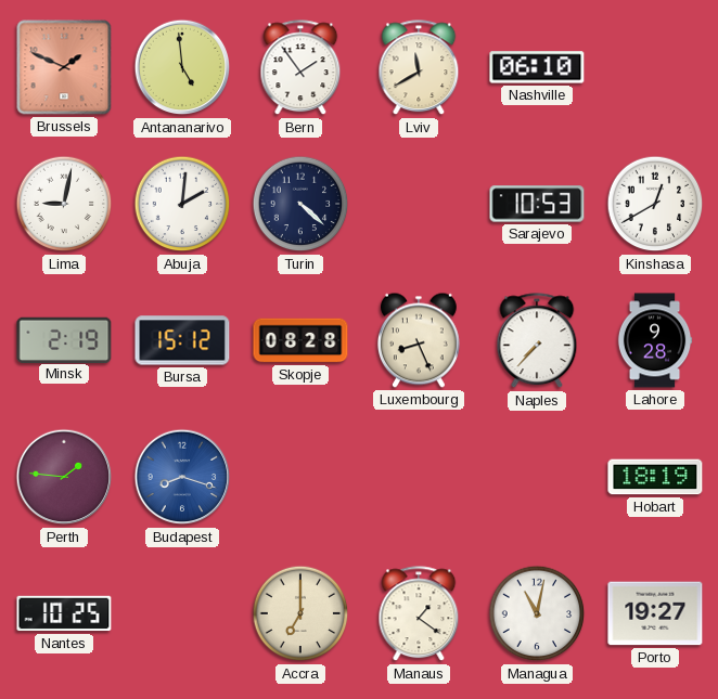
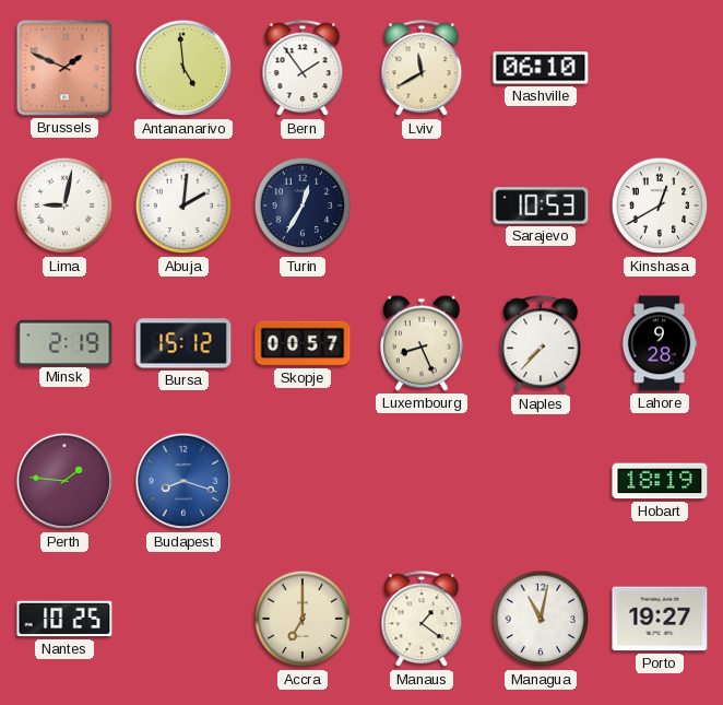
Turin: 4:22 -> 12:35
Skopje: 08:28 -> 00:57
